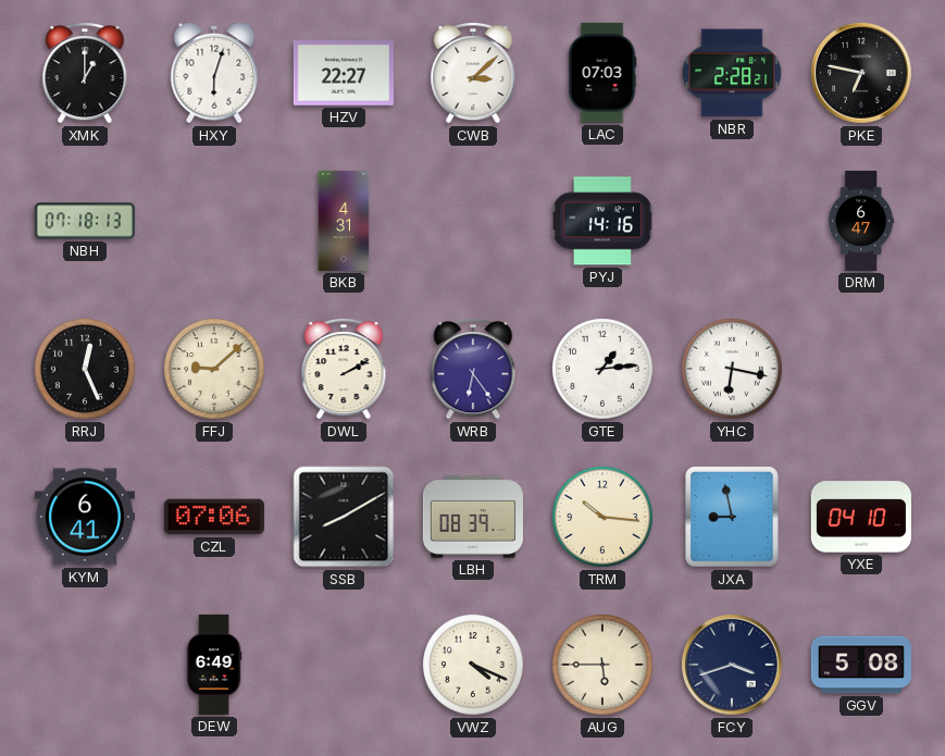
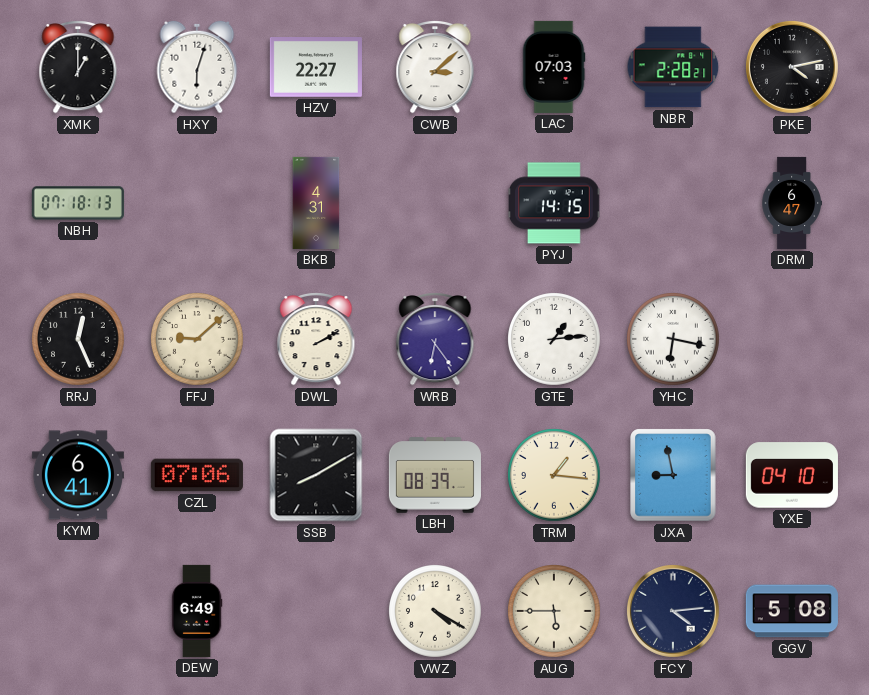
PKE: 6:47 -> 4:13
PYJ: 14:16 -> 14:15
TRM: 10:16 -> 1:16
VWZ: 4:19 -> 4:20
FCY: 3:42 -> 4:14
